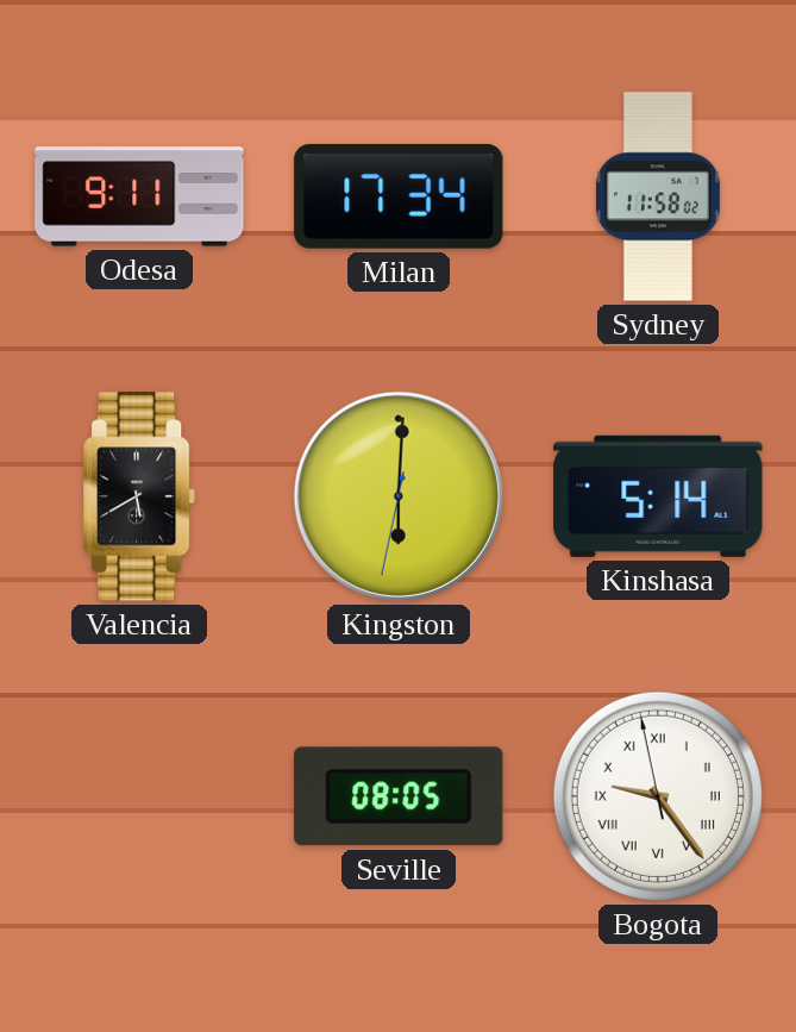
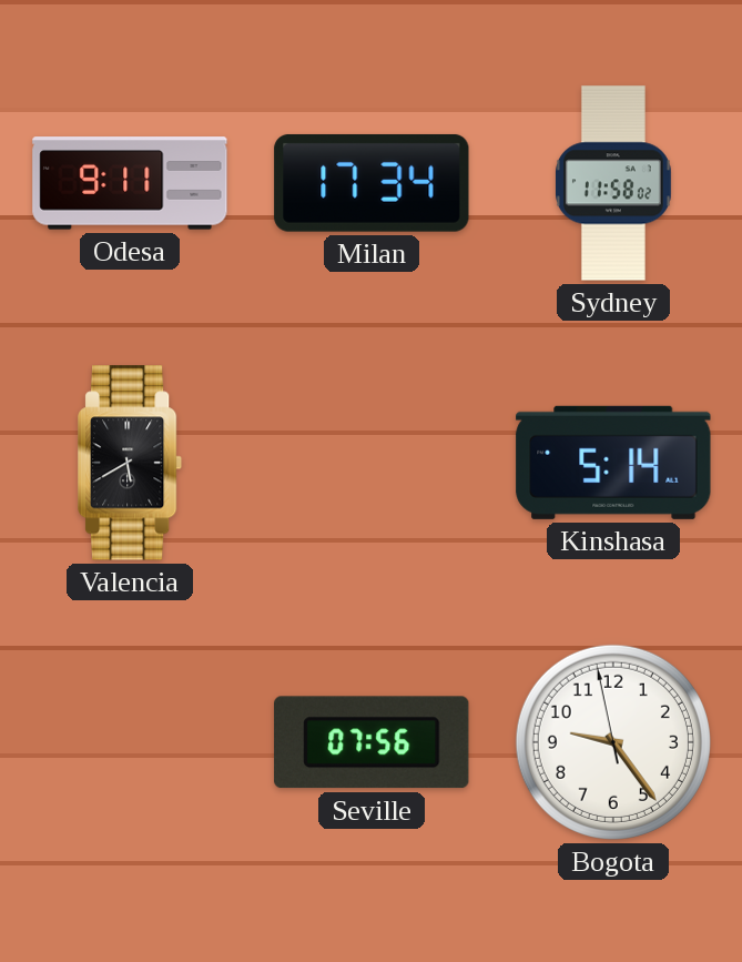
Kingston: 6:00 -> none
Seville: 08:05 -> 07:56
Bogota numerals: Roman -> Arabic
